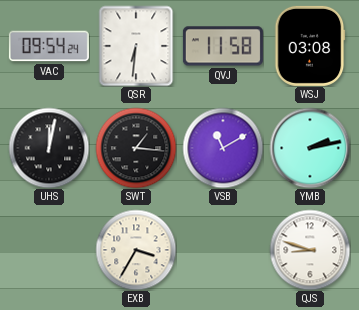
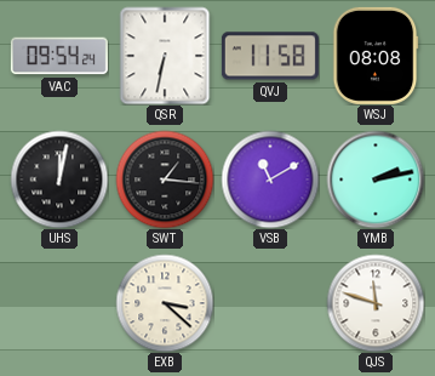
QSR: 6:31 -> 6:32
WSJ: 03:08 -> 08:08
EXB: 3:35 -> 3:22
QJS: 8:48 -> 11:48
